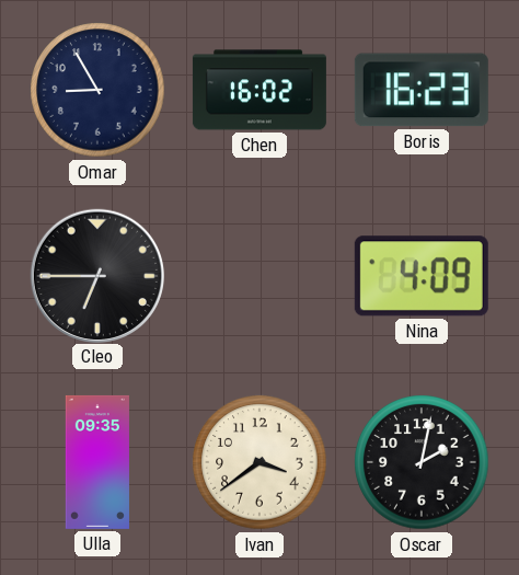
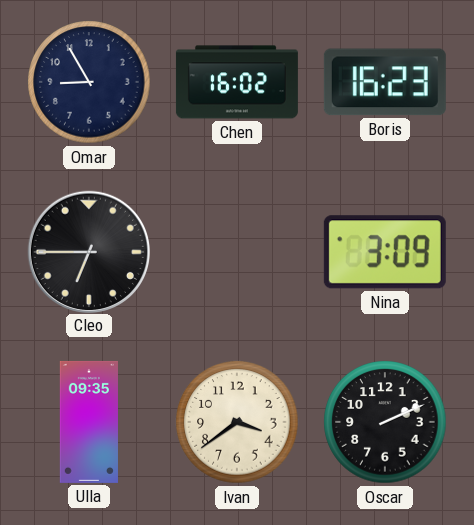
Nina: 4:09 -> 3:09
Oscar: 2:02 -> 2:11
